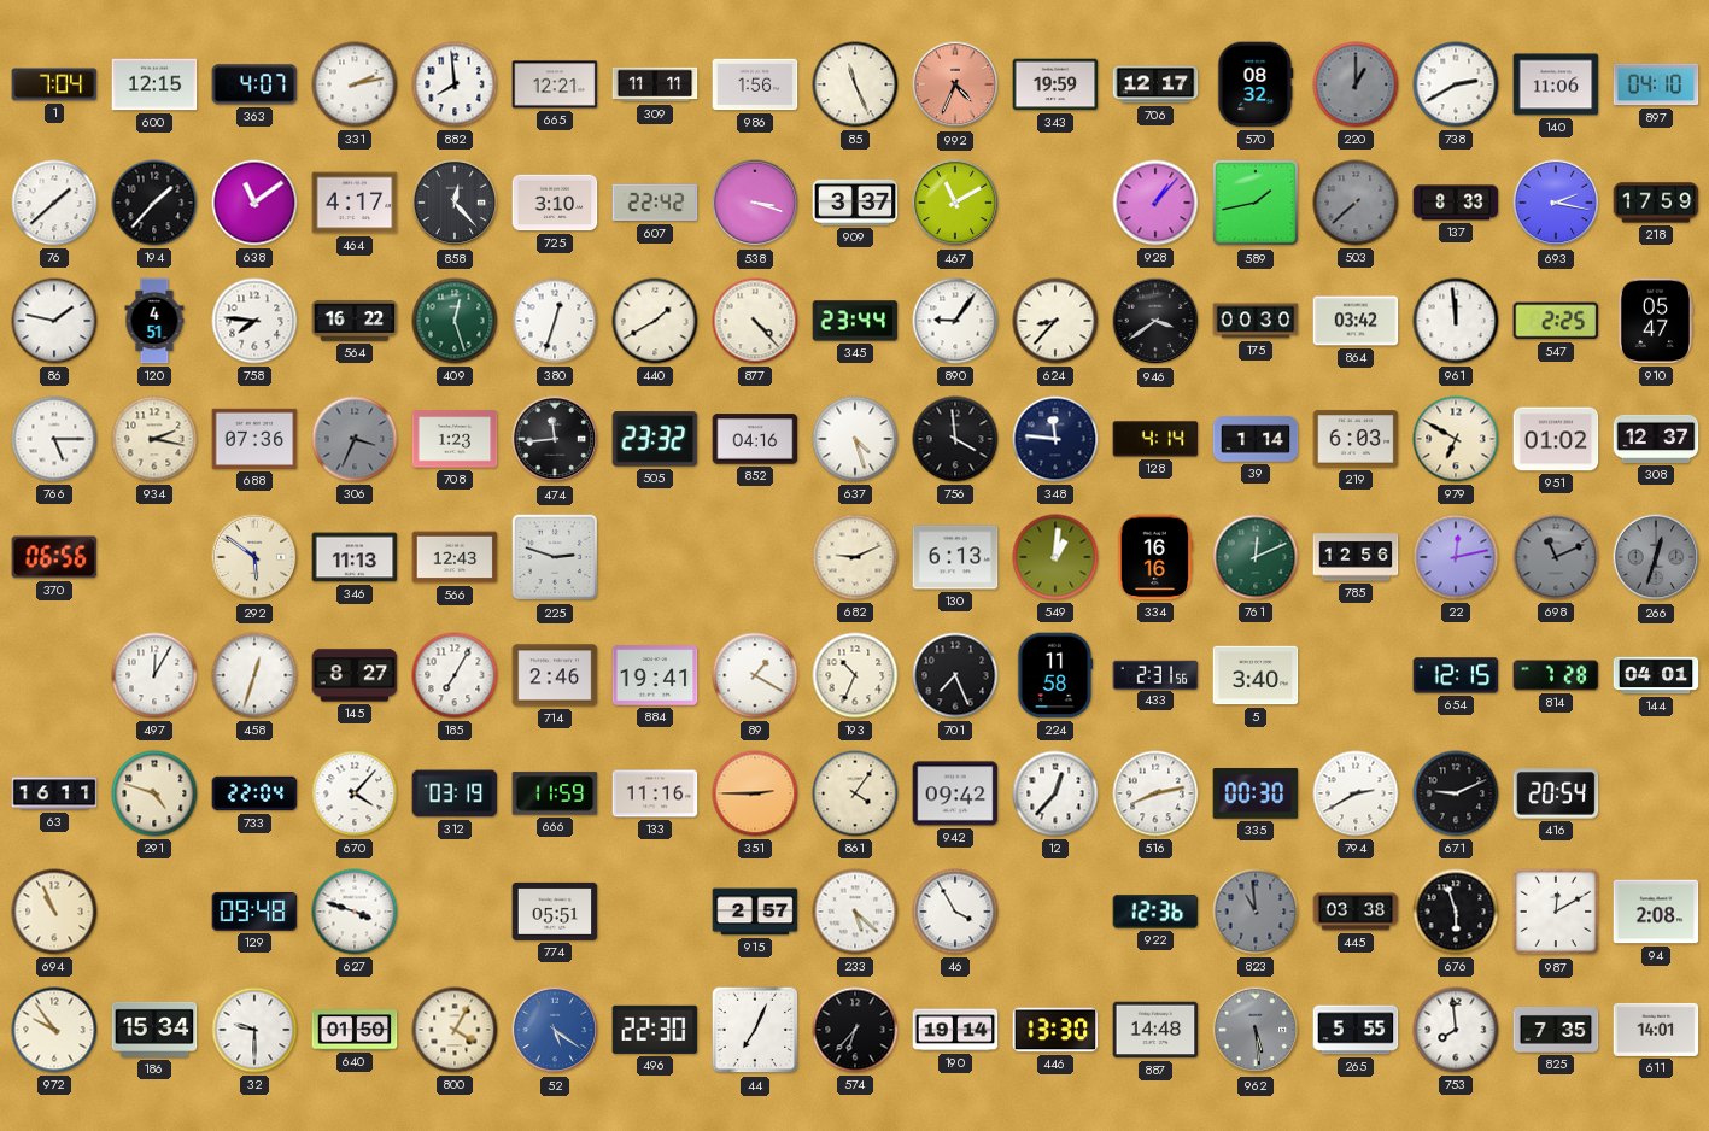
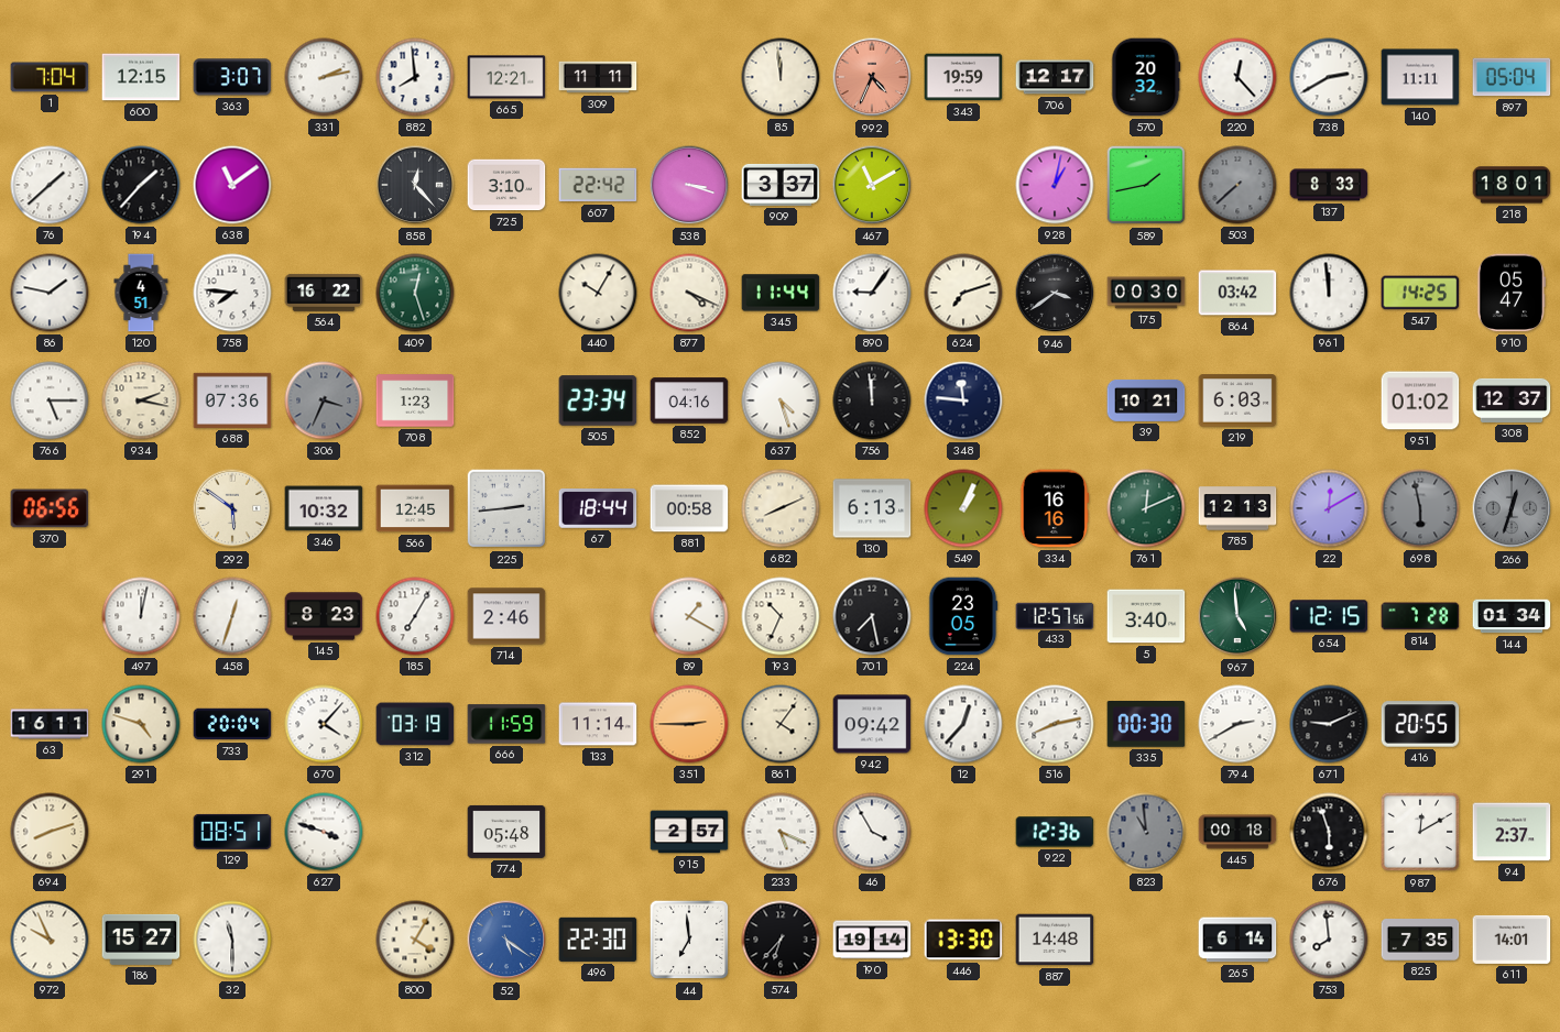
363: 4:07 -> 3:07
986: 1:56 -> none
85: 11:26 -> 11:59
570: 08:32 -> 20:32
220: 1:00 -> 12:23
220 dial: grey -> white
140: 11:06 -> 11:11
897: 04:10 -> 05:04
464: 4:17 -> none
928: 1:07 -> 1:02
693: 2:17 -> none
218: 17:59 -> 18:01
380: 12:33 -> none
440: 1:40 -> 10:05
877: 4:23 -> 4:19
345: 23:44 -> 11:44
624: 8:37 -> 7:12
547: 2:25 -> 14:25
474: 11:44 -> none
505: 23:32 -> 23:34
756: 3:59 -> 11:59
128: 4:14 -> none
39: 1:14 -> 10:21
979: 6:50 -> none
346: 11:13 -> 10:32
566: 12:43 -> 12:45
225: 2:48 -> 2:44
67: none -> 18:44
881: none -> 00:58
682: 9:11 -> 8:11
549: 1:01 -> 1:04
785: 12:56 -> 12:13
22: 12:13 -> 12:10
698: 11:11 -> 5:58
497: 12:05 -> 12:02
145: 8:27 -> 8:23
884: 19:41 -> none
701: 7:26 -> 7:28
224: 11:58 -> 23:05
433: 2:31 -> 12:57
967: none -> 4:59
144: 04:01 -> 01:34
733: 22:04 -> 20:04
133: 11:16 -> 11:14
416: 20:54 -> 20:55
694: 10:56 -> 8:12
129: 09:48 -> 08:51
774: 05:51 -> 05:48
233: 5:22 -> 5:19
445: 03:38 -> 00:18
94: 2:08 -> 2:37
972: 9:54 -> 9:56
186: 15:34 -> 15:27
32: 9:30 -> 11:30
640: 01:50 -> none
44: 7:04 -> 6:59
962: 5:29 -> none
265: 5:55 -> 6:14
